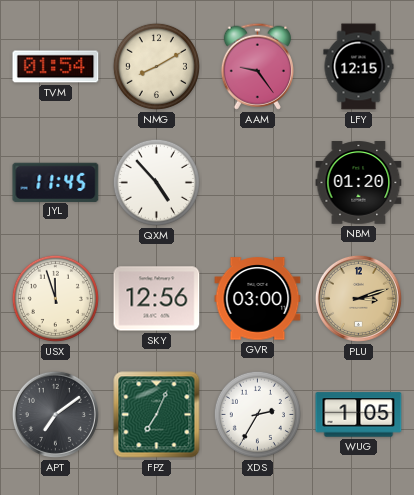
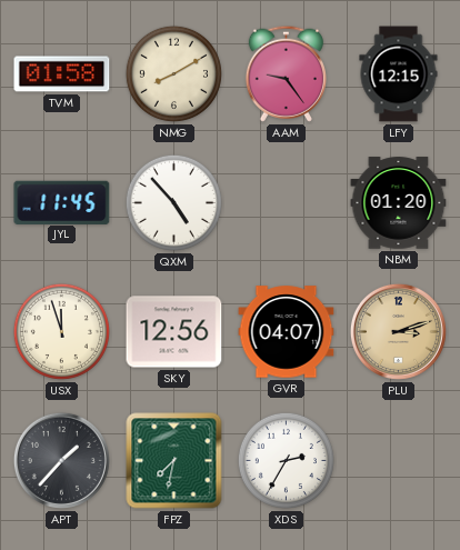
TVM: 01:54 -> 01:58
GVR: 03:00 -> 04:07
APT: 7:09 -> 1:37
FPZ: 7:04 -> 7:32
WUG: 1:05 -> none
